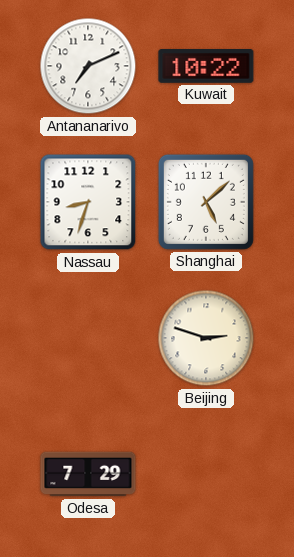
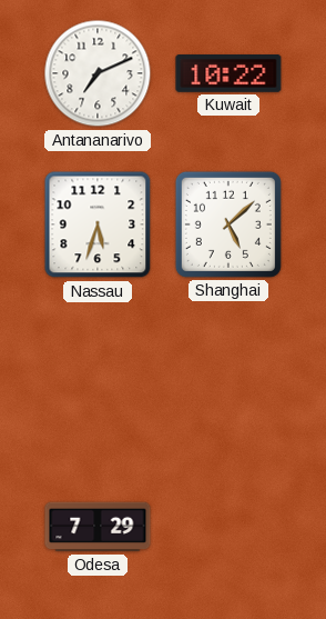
Nassau: 8:33 -> 5:33
Beijing: 2:48 -> none
